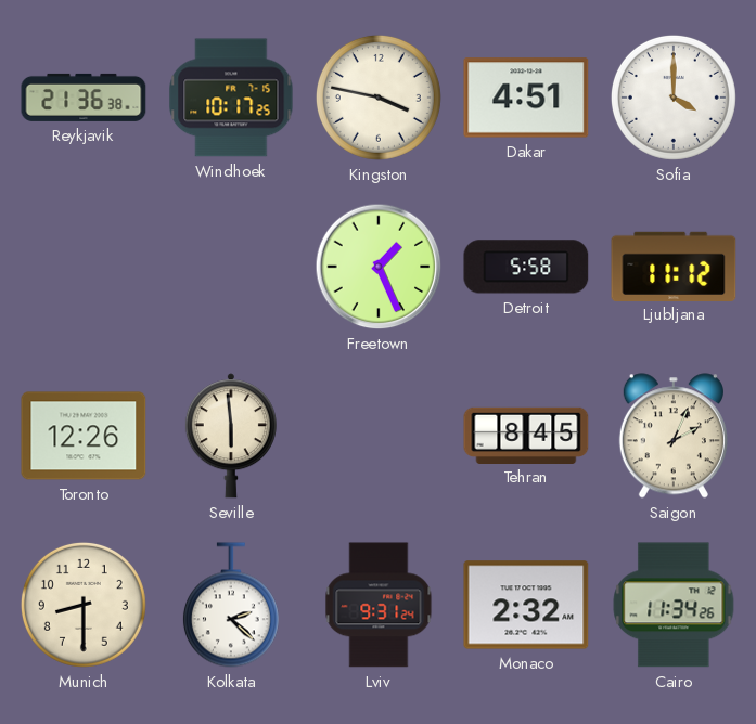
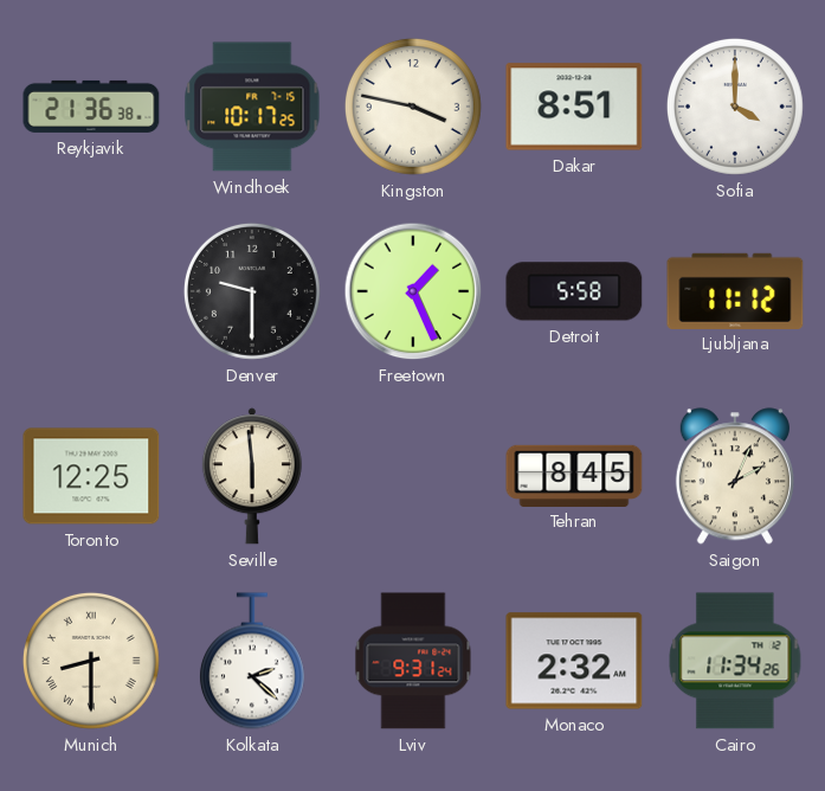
Dakar: 4:51 -> 8:51
Denver: none -> 9:30
Toronto: 12:26 -> 12:25
Munich numerals: Arabic -> Roman
